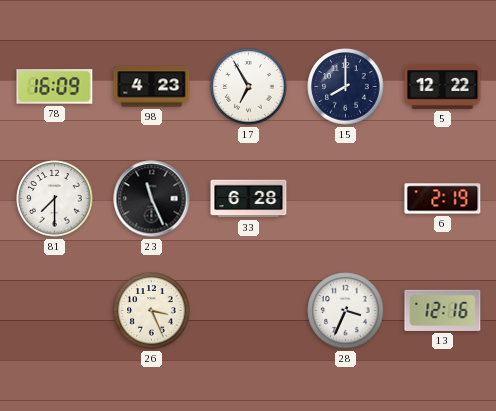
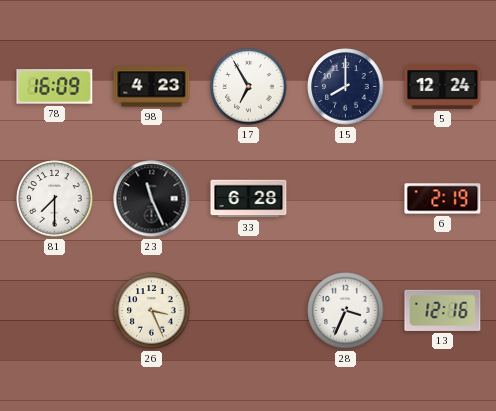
5: 12:22 -> 12:24
